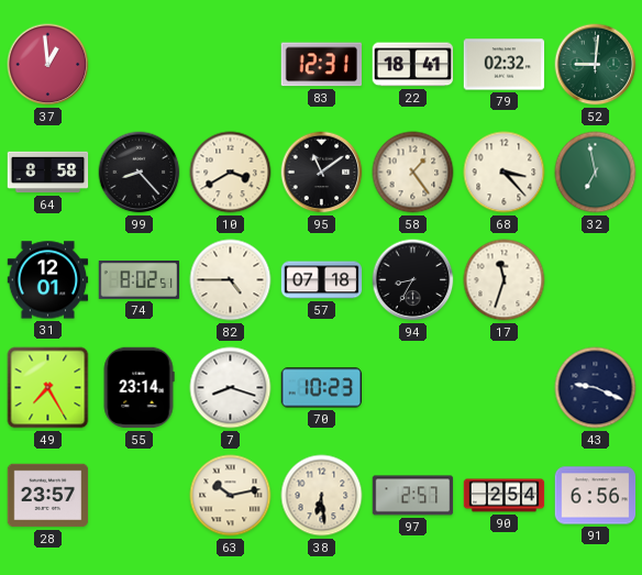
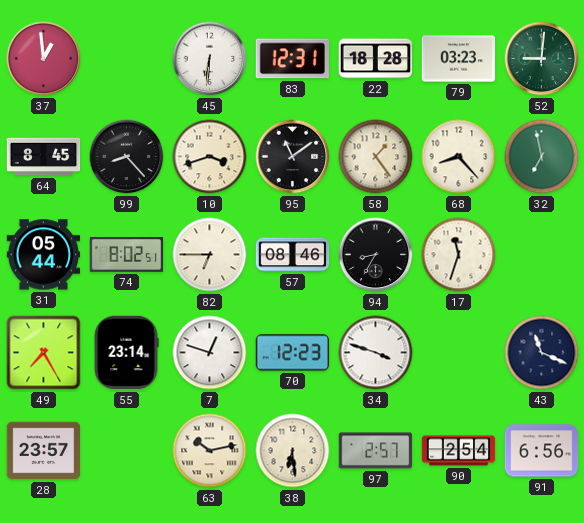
45: none -> 6:31
22: 18:41 -> 18:28
79: 02:32 -> 03:23
64: 8:58 -> 8:45
10: 3:40 -> 3:42
68: 3:23 -> 8:23
31: 12:01 -> 05:44
82: 4:45 -> 6:45
57: 07:18 -> 08:46
7: 8:18 -> 12:48
70: 10:23 -> 12:23
34: none -> 3:48
43: 9:19 -> 11:19
